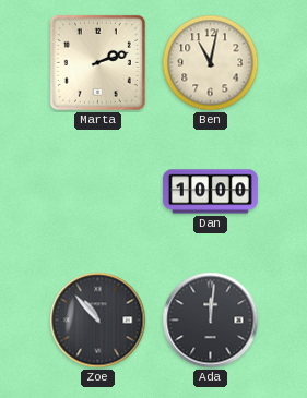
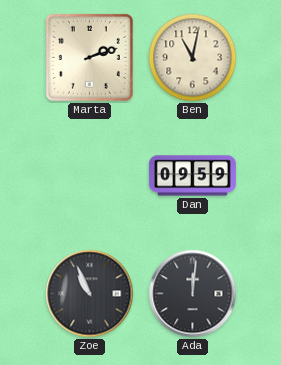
Dan: 10:00 -> 09:59
Zoe: 10:53 -> 10:56
